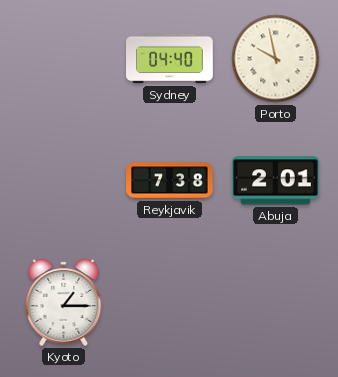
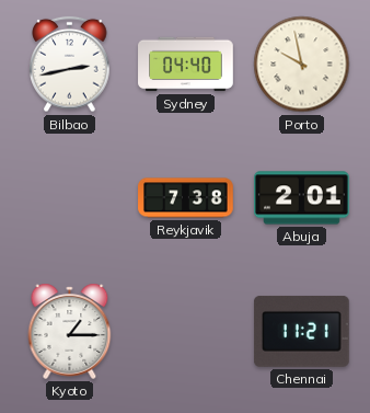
Bilbao: none -> 2:43
Chennai: none -> 11:21
